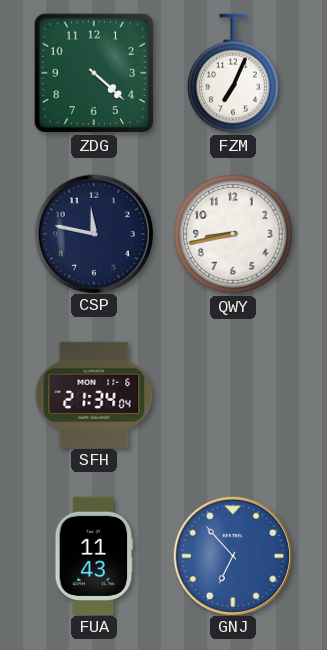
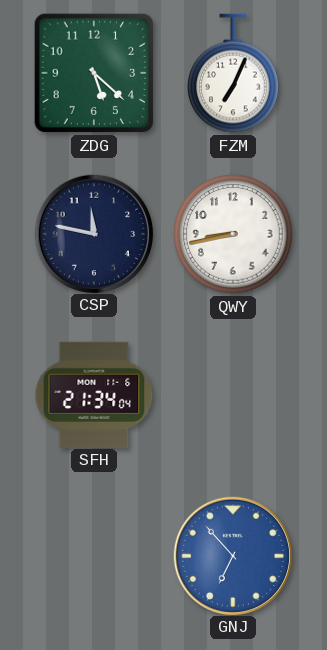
ZDG: 4:22 -> 5:22
FUA: 11:43 -> none
